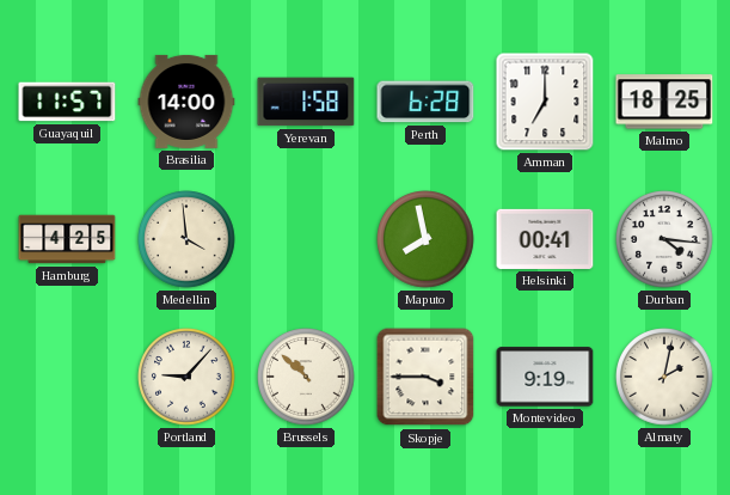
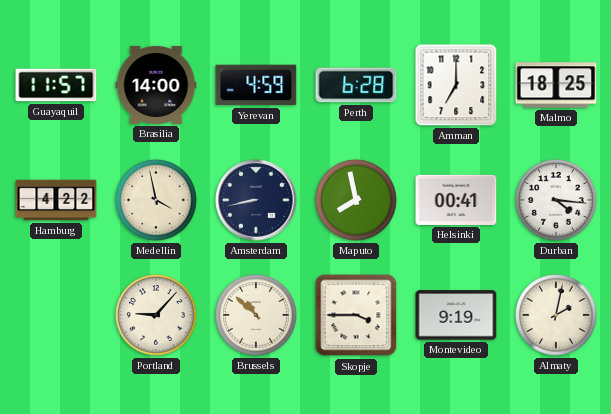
Yerevan: 1:58 -> 4:59
Hamburg: 4:25 -> 4:22
Medellin: 3:59 -> 3:58
Amsterdam: none -> 8:43
